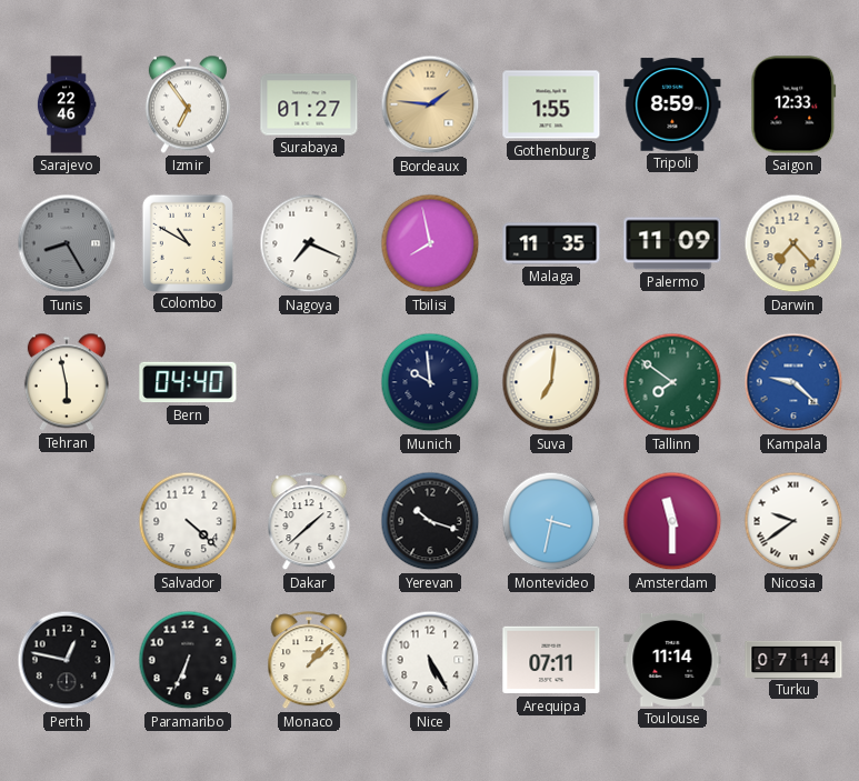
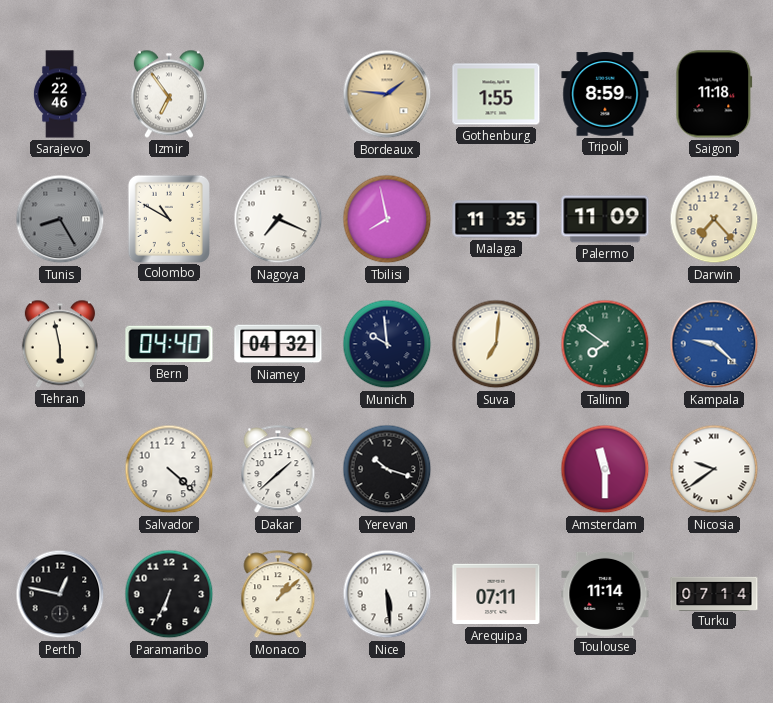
Surabaya: 01:27 -> none
Saigon: 12:33 -> 11:18
Niamey: none -> 04:32
Montevideo: 3:32 -> none
Nice: 5:25 -> 5:29
